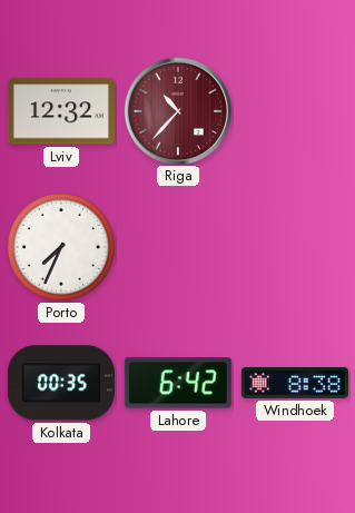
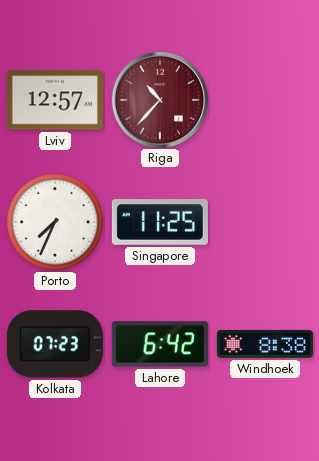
Lviv: 12:32 -> 12:57
Singapore: none -> 11:25
Kolkata: 00:35 -> 07:23
